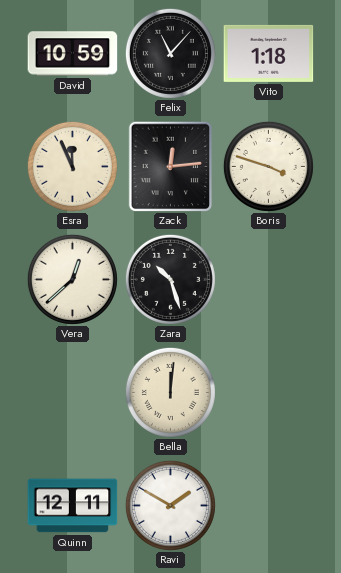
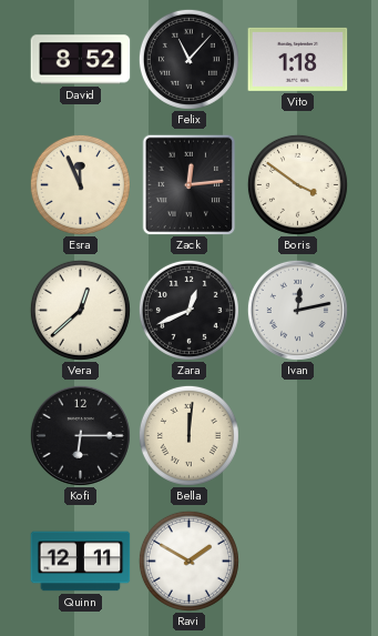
David: 10:59 -> 8:52
Boris: 3:48 -> 3:51
Zara: 10:27 -> 12:41
Ivan: none -> 12:13
Kofi: none -> 6:15
